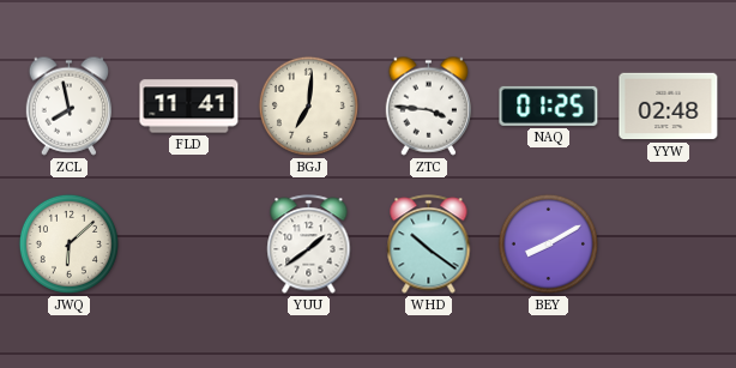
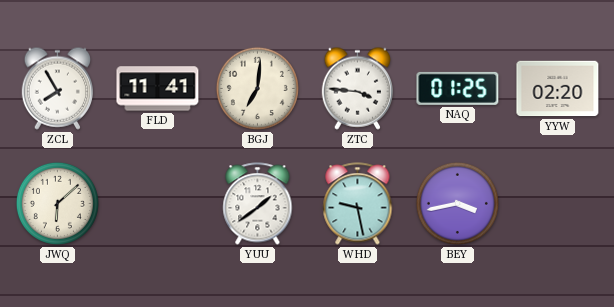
ZCL: 7:58 -> 7:55
YYW: 02:48 -> 02:20
WHD: 10:21 -> 9:28
BEY: 8:10 -> 3:43
